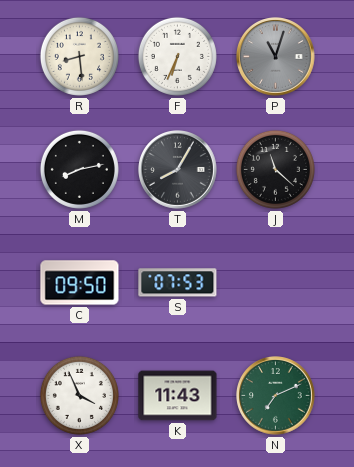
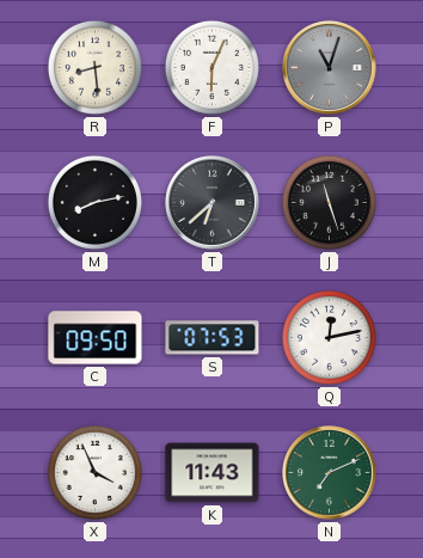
F: 6:34 -> 6:04
T: 8:05 -> 6:38
J: 11:22 -> 11:27
Q: none -> 12:13
